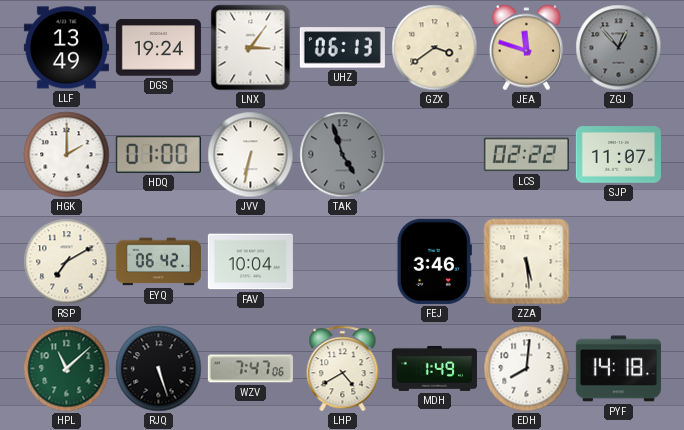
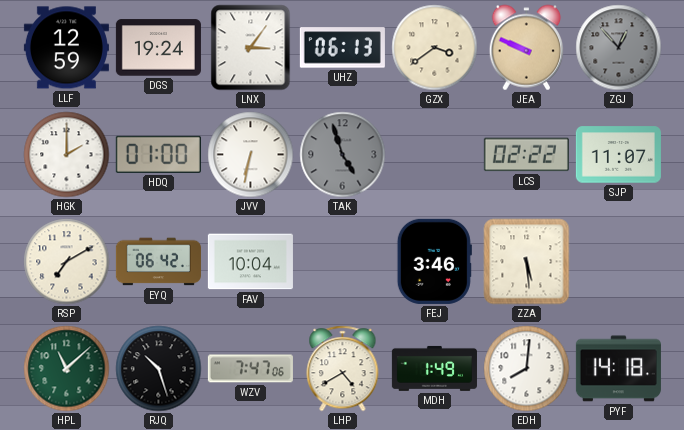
LLF: 13:49 -> 12:59
JEA: 11:48 -> 9:49
RJQ: 5:27 -> 10:27
